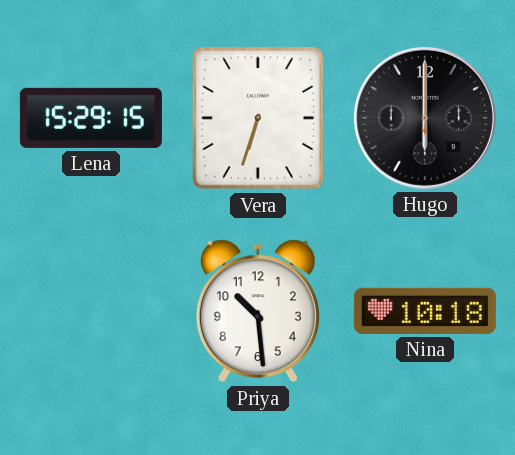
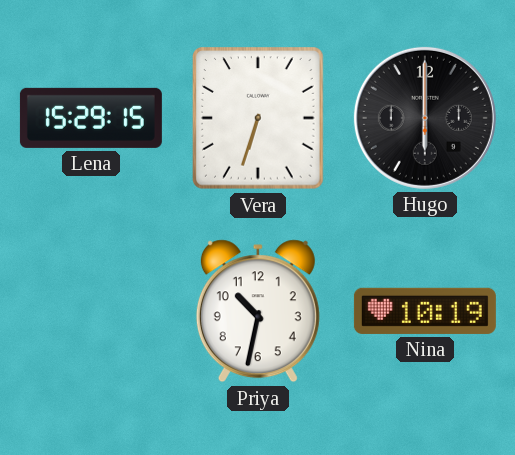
Priya: 10:29 -> 10:32
Nina: 10:18 -> 10:19
